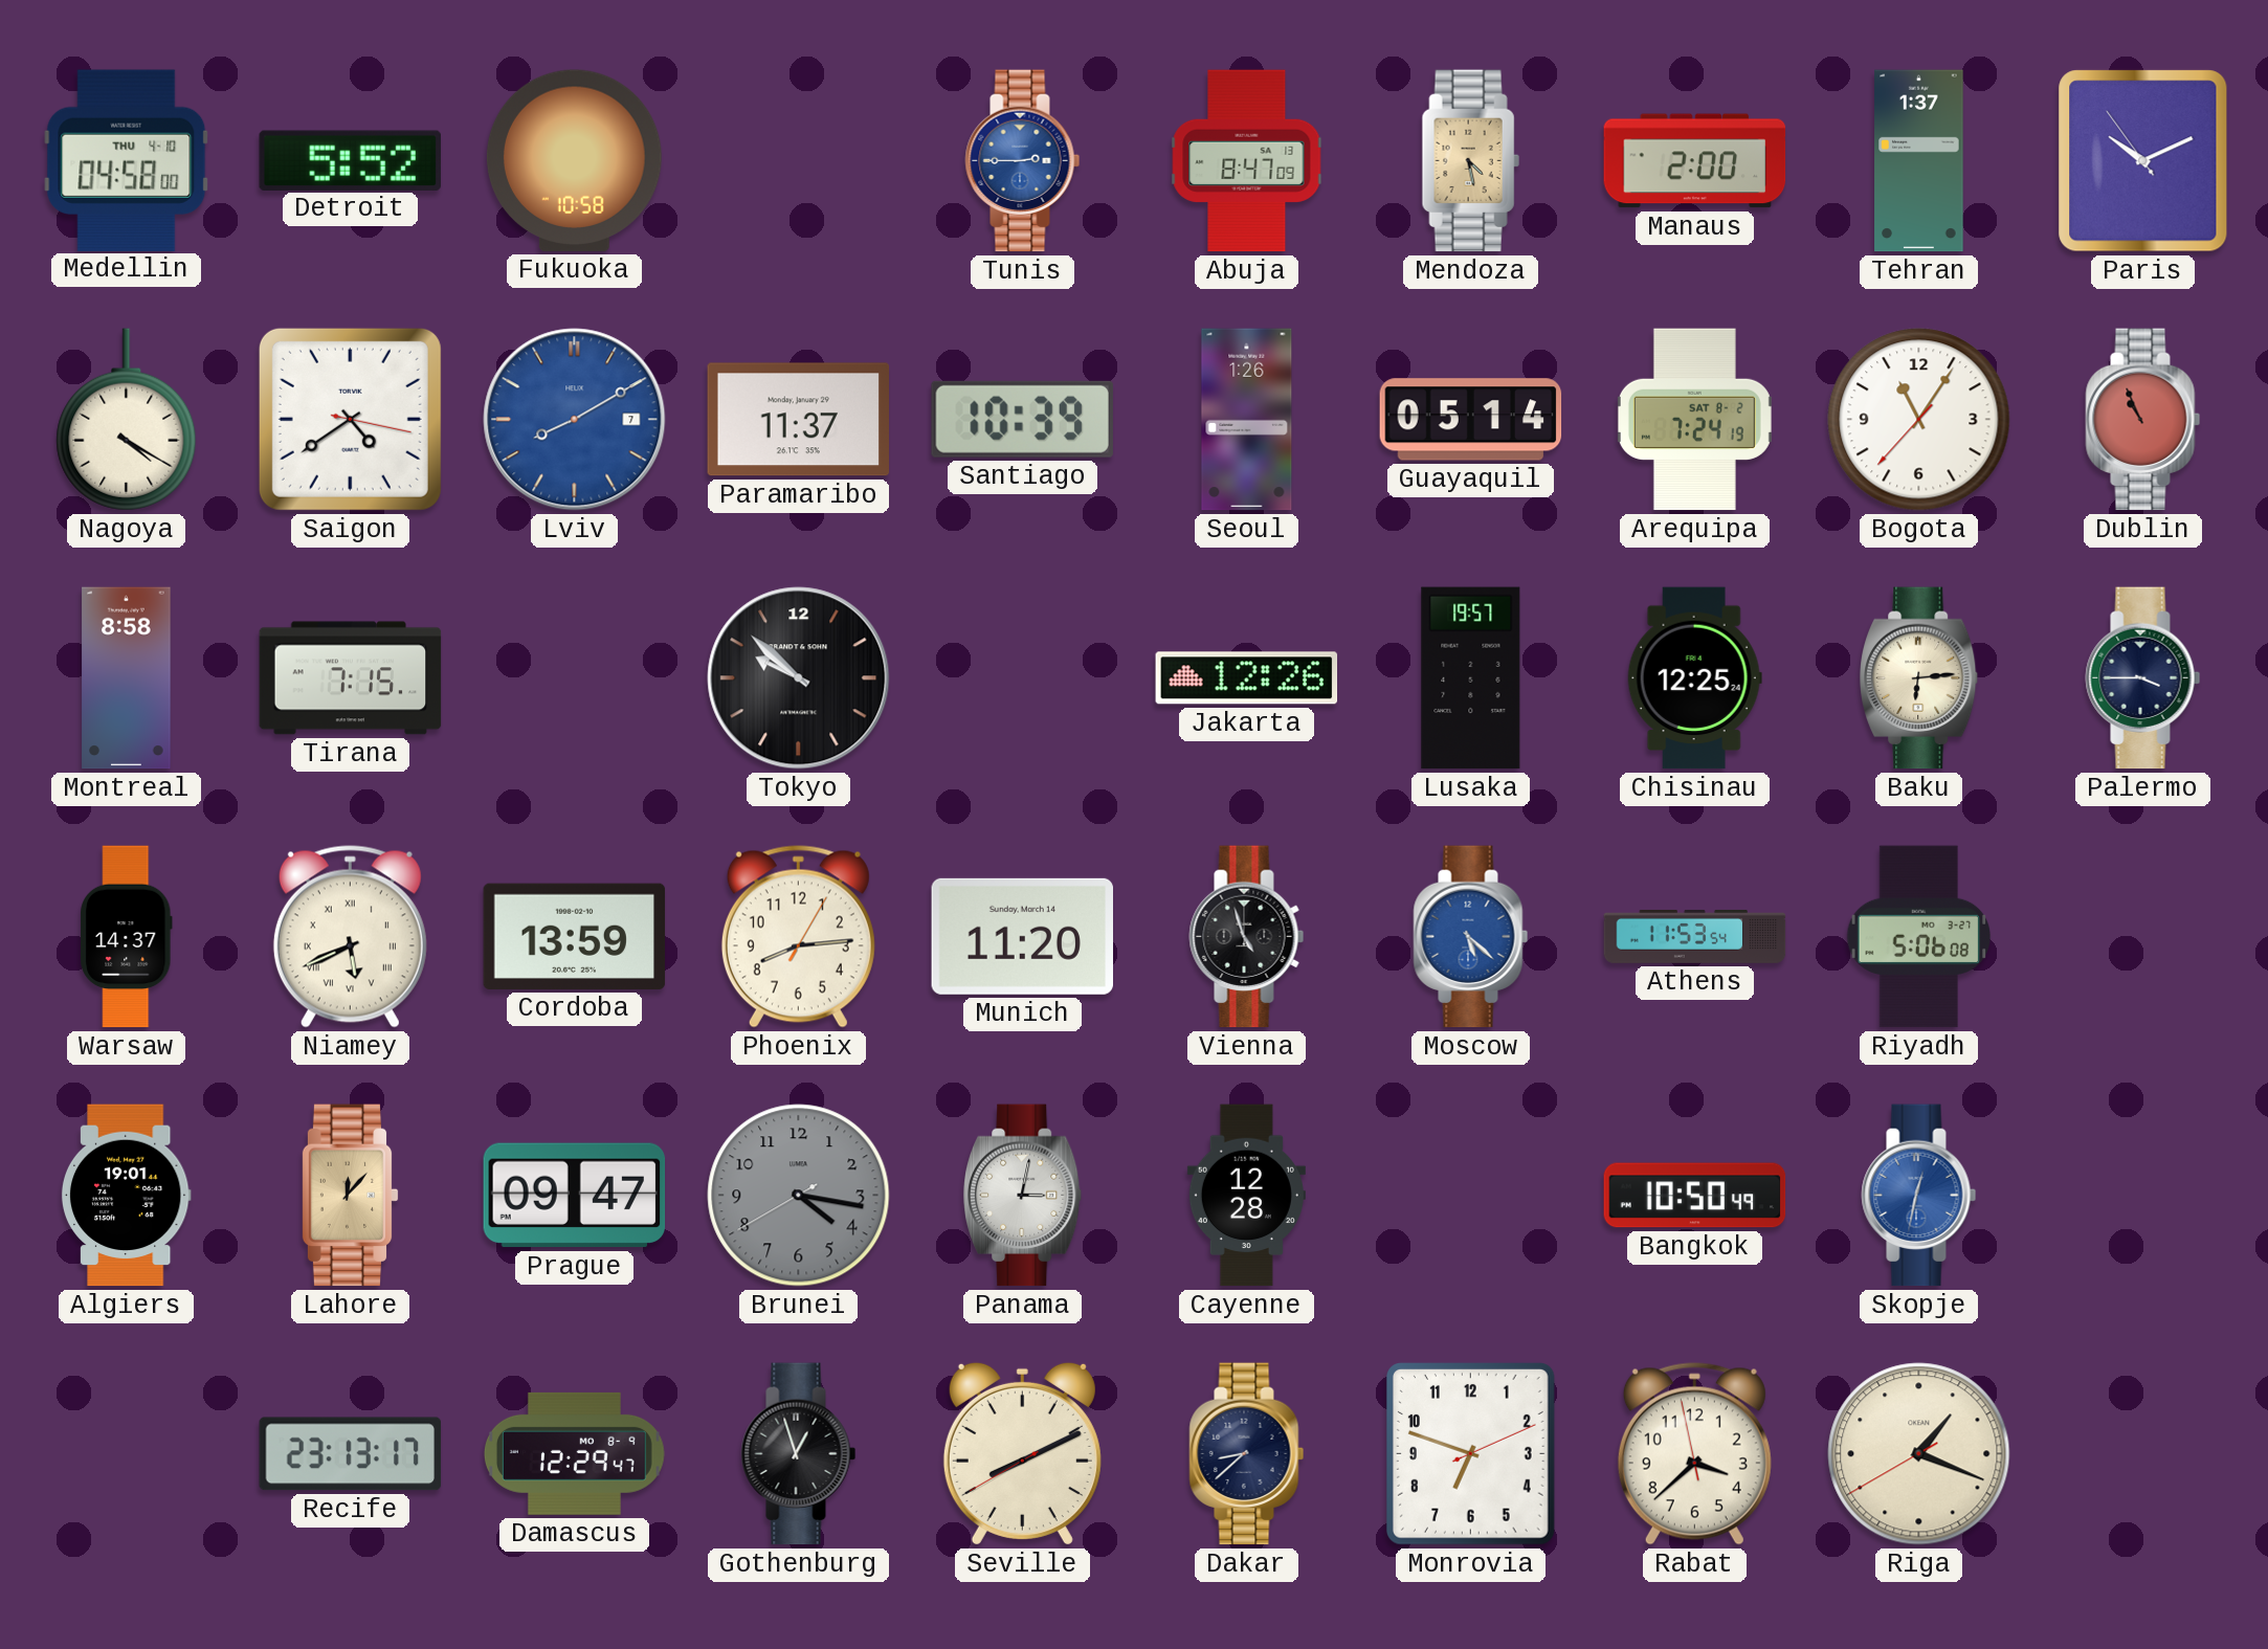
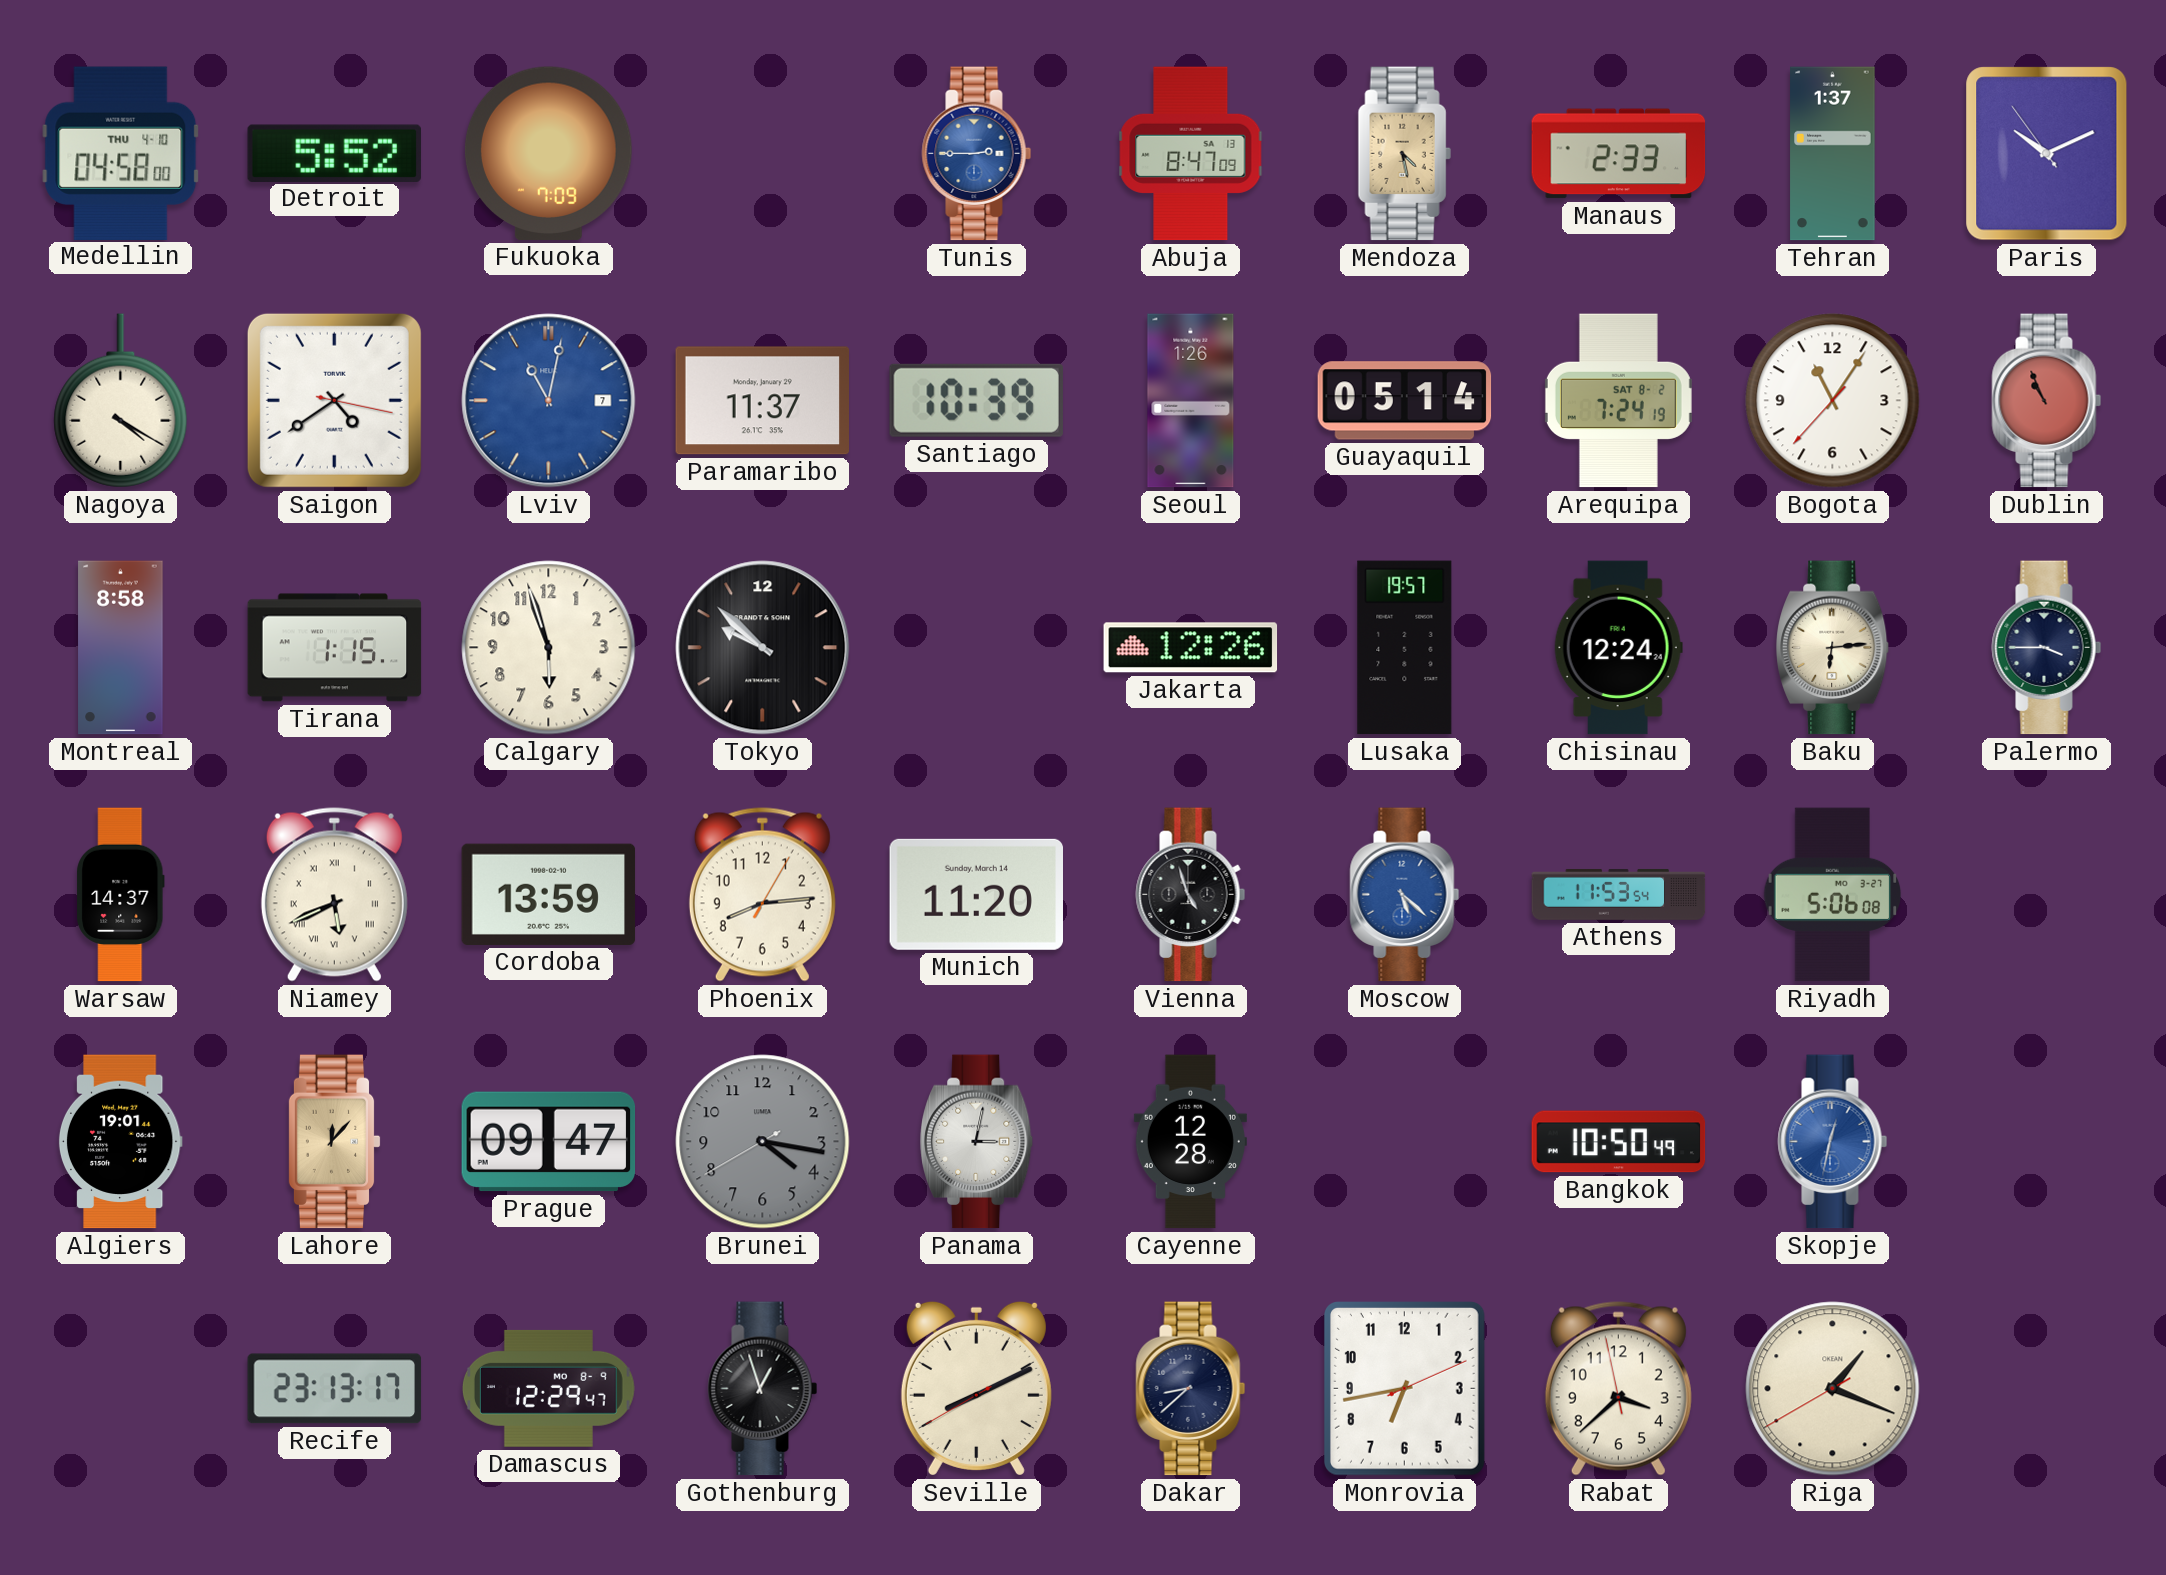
Fukuoka: 10:58 -> 7:09
Manaus: 2:00 -> 2:33
Lviv: 8:10 -> 11:02
Tirana: 7:15 -> 1:15
Calgary: none -> 5:57
Chisinau: 12:25 -> 12:24
Monrovia: 6:48 -> 6:43
